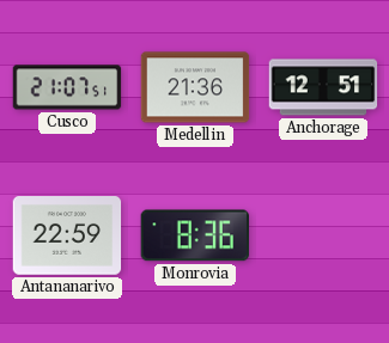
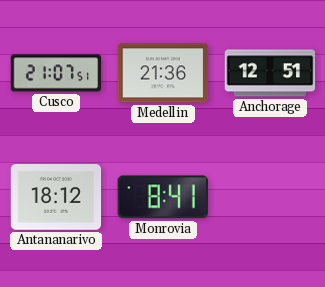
Antananarivo: 22:59 -> 18:12
Monrovia: 8:36 -> 8:41
